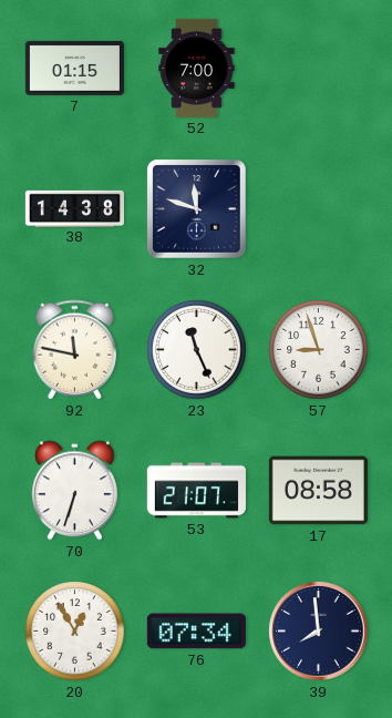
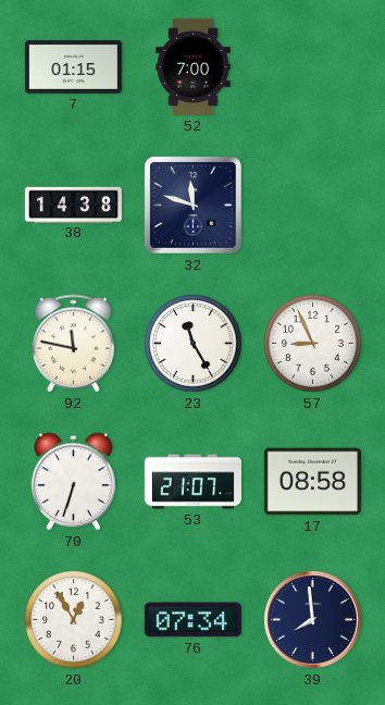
23: 11:26 -> 11:25
57: 8:57 -> 8:56
